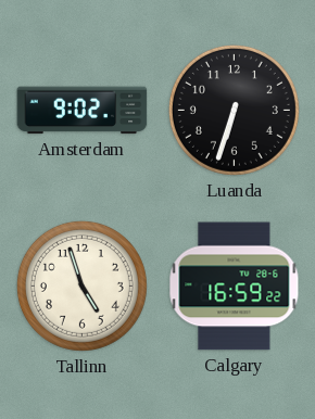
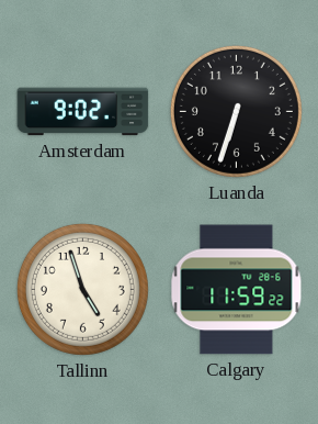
Calgary: 16:59 -> 11:59
